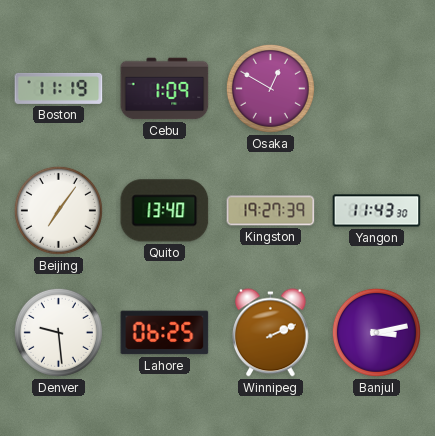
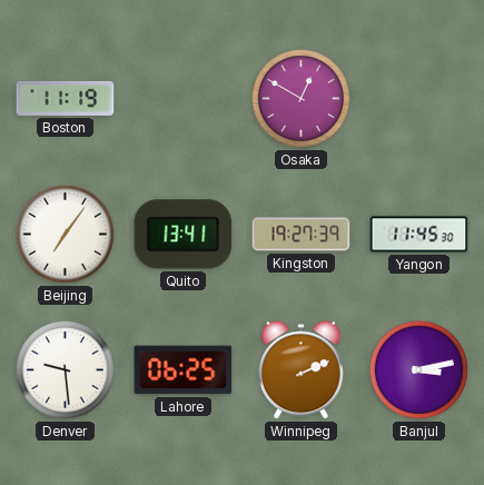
Cebu: 1:09 -> none
Quito: 13:40 -> 13:41
Yangon: 11:43 -> 11:45
